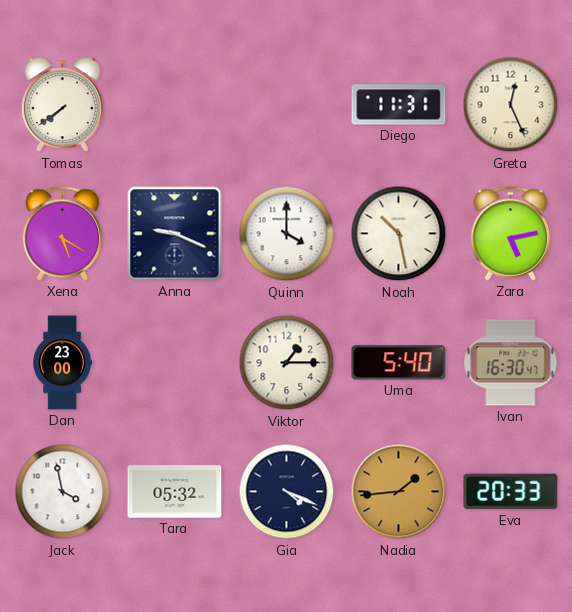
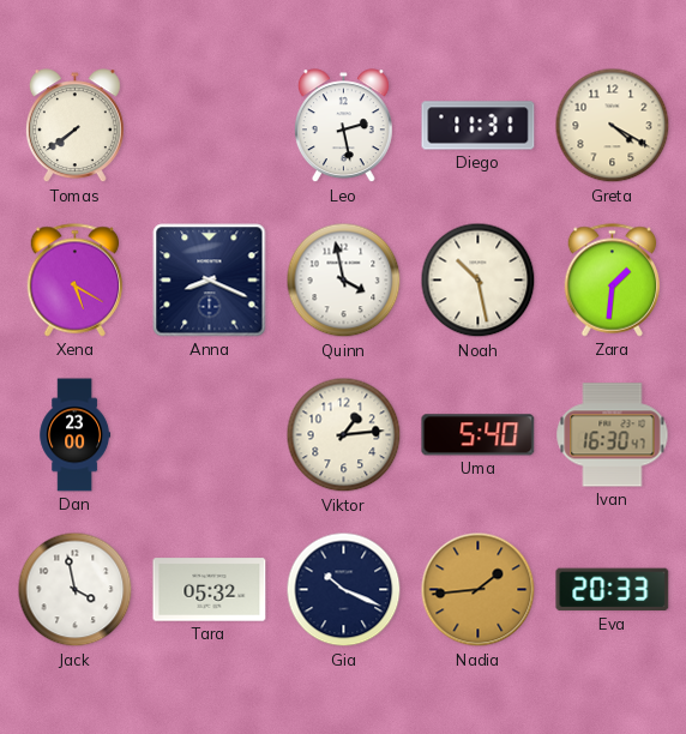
Leo: none -> 2:28
Greta: 12:26 -> 4:20
Anna: 9:19 -> 8:19
Quinn: 4:00 -> 3:58
Zara: 5:13 -> 1:31
Viktor: 1:15 -> 1:14
Gia: 4:19 -> 10:19
